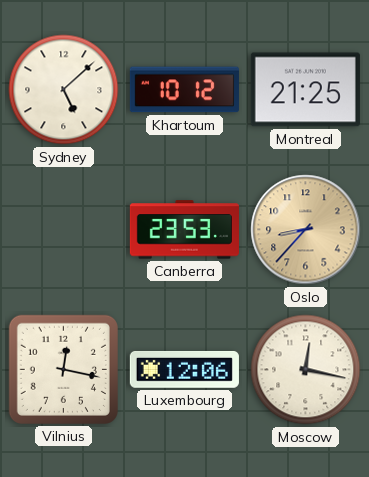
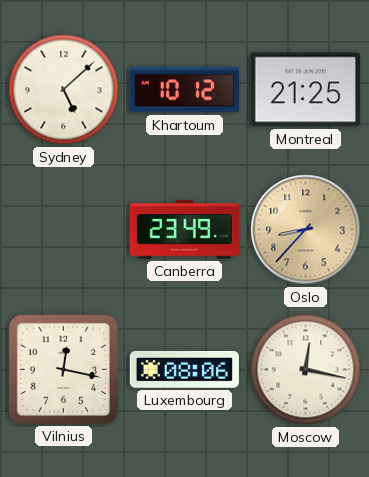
Canberra: 23:53 -> 23:49
Luxembourg: 12:06 -> 08:06
